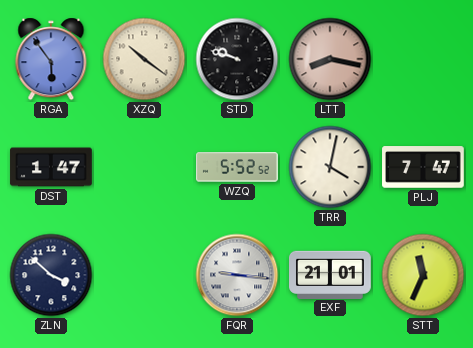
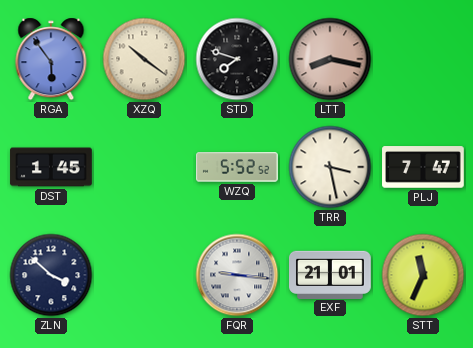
STD: 9:48 -> 7:48
DST: 1:47 -> 1:45
TRR: 4:02 -> 3:28
